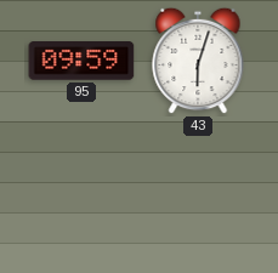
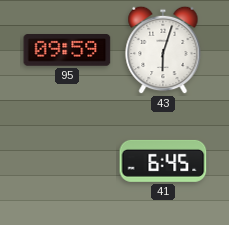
41: none -> 6:45
